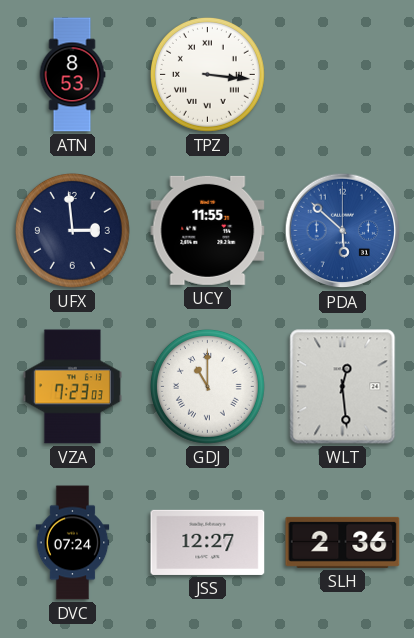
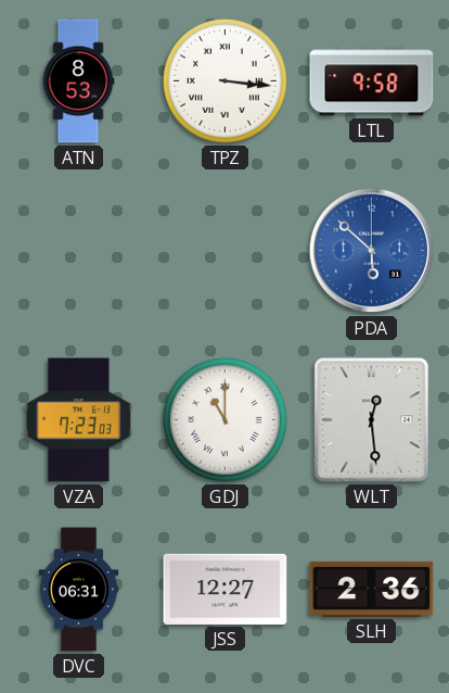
LTL: none -> 9:58
UFX: 2:59 -> none
UCY: 11:55 -> none
DVC: 07:24 -> 06:31
